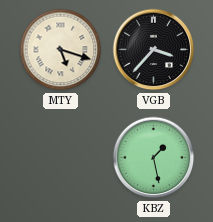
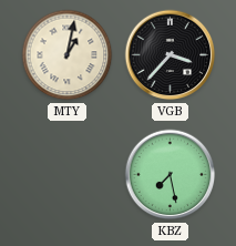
MTY: 5:18 -> 1:02
KBZ: 1:28 -> 7:28
